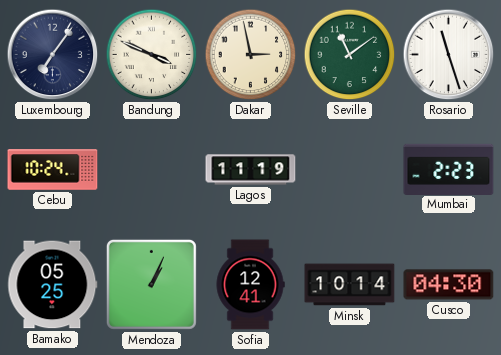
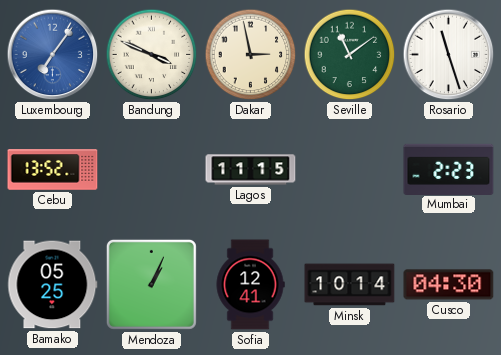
Luxembourg dial: navy -> blue
Cebu: 10:24 -> 13:52
Lagos: 11:19 -> 11:15
